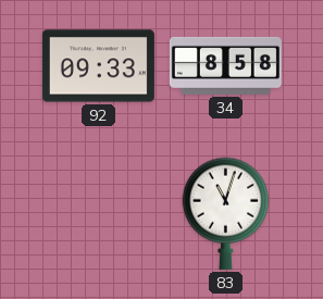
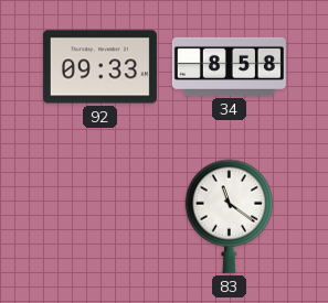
83: 11:03 -> 11:21
